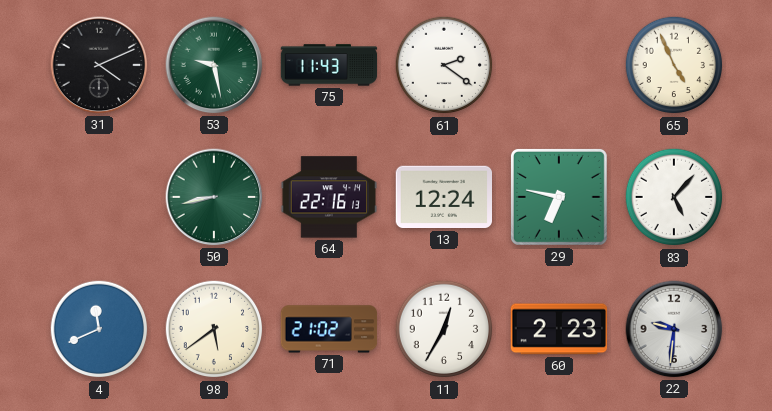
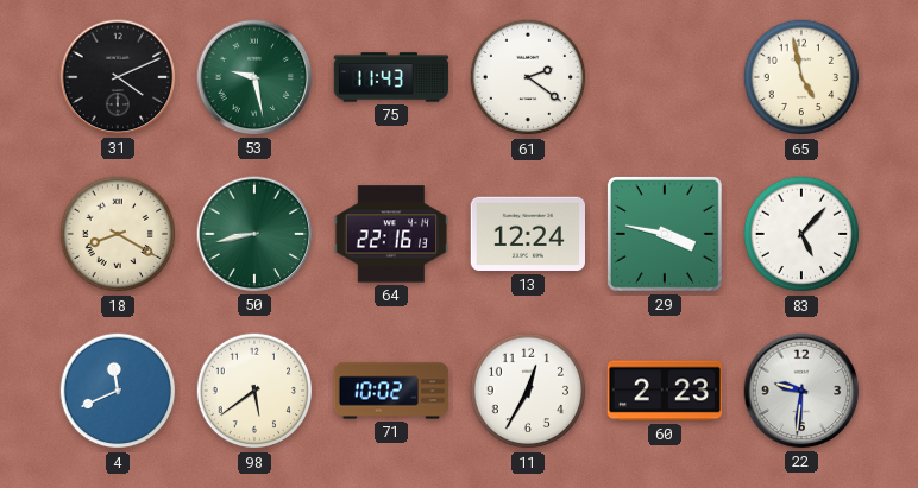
65: 4:56 -> 4:58
18: none -> 8:20
29: 6:47 -> 3:47
71: 21:02 -> 10:02
